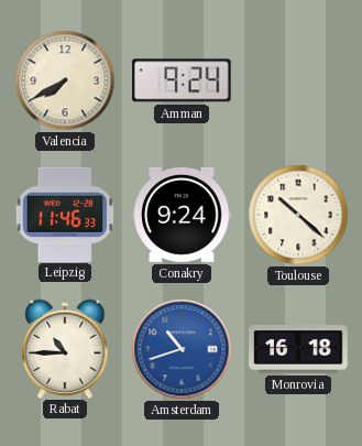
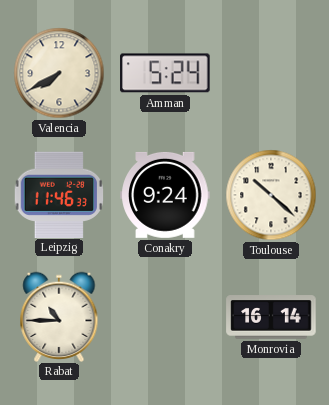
Amman: 9:24 -> 5:24
Amsterdam: 10:42 -> none
Monrovia: 16:18 -> 16:14
